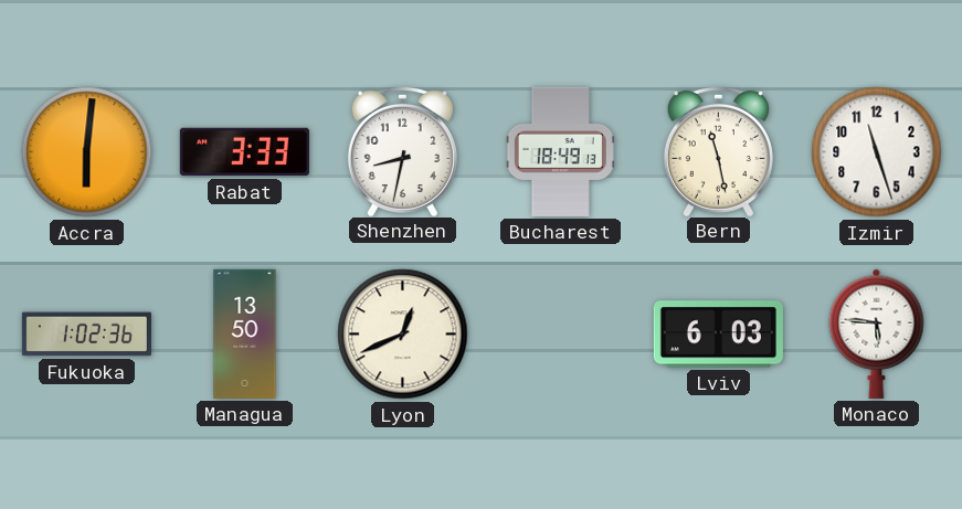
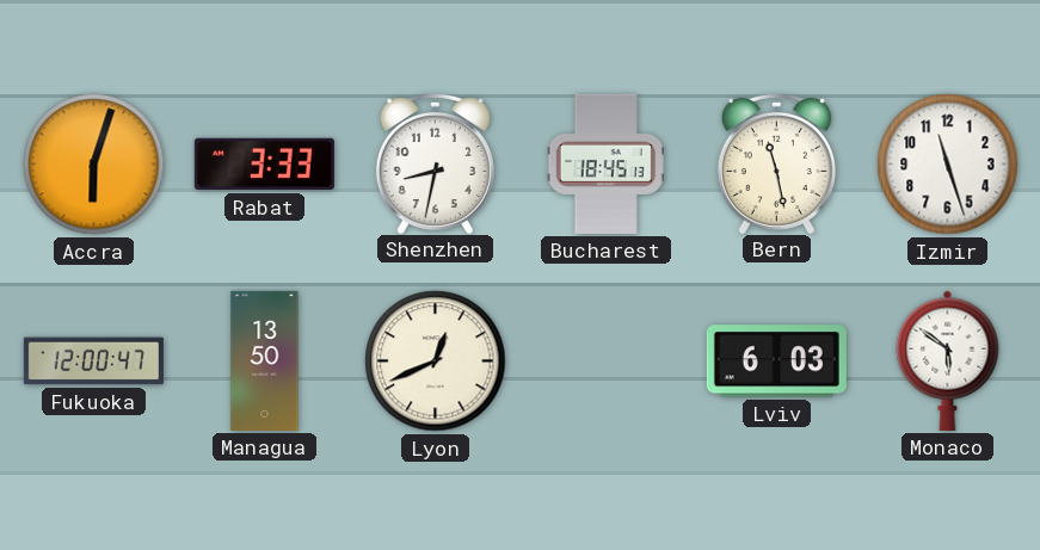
Accra: 6:01 -> 6:03
Bucharest: 18:49 -> 18:45
Fukuoka: 1:02 -> 12:00
Monaco: 5:46 -> 5:51
